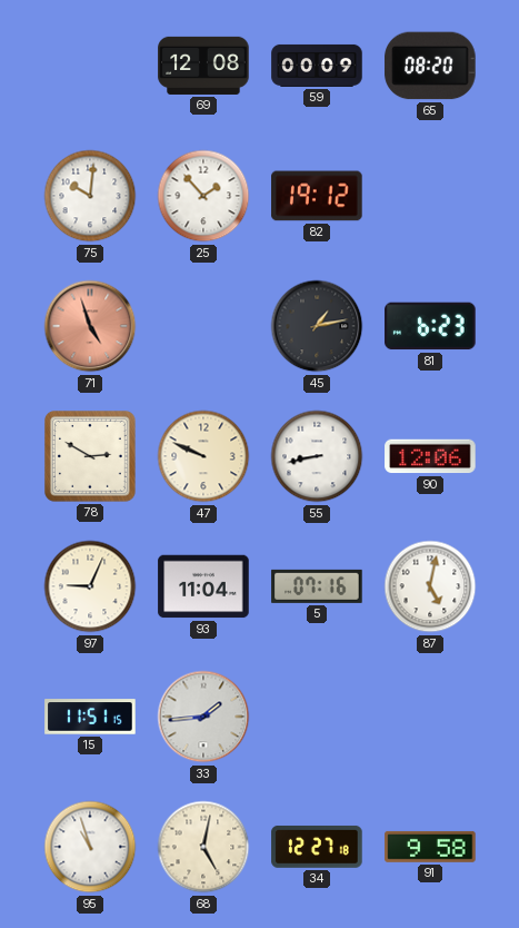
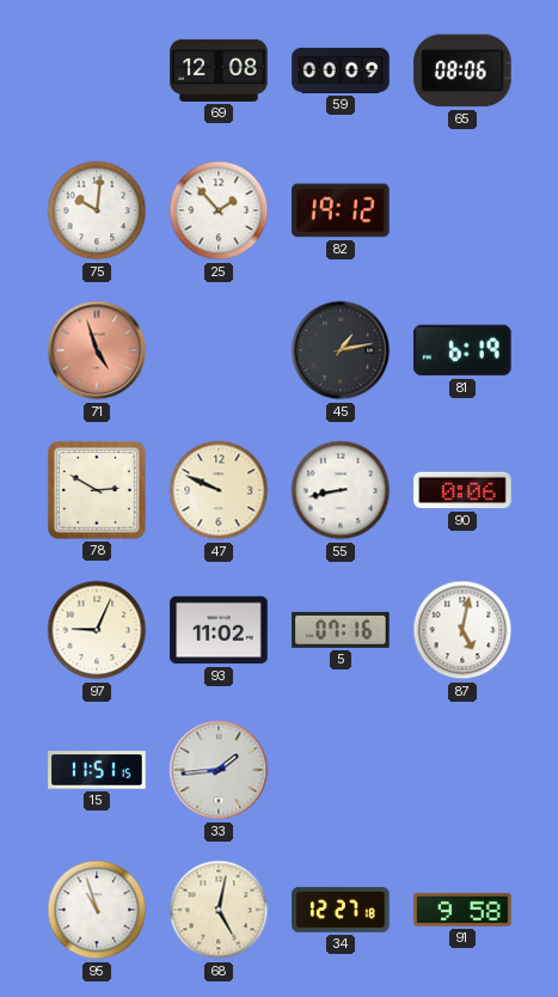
65: 08:20 -> 08:06
81: 6:23 -> 6:19
90: 12:06 -> 0:06
93: 11:04 -> 11:02
